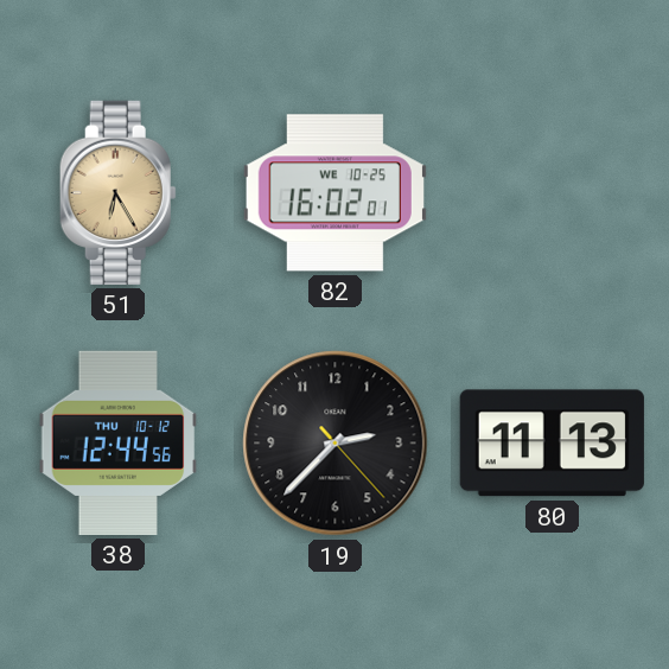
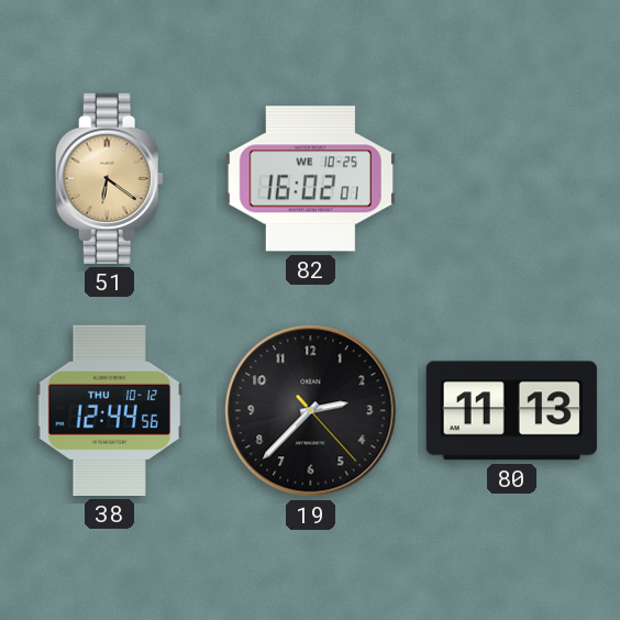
51: 6:25 -> 6:21
